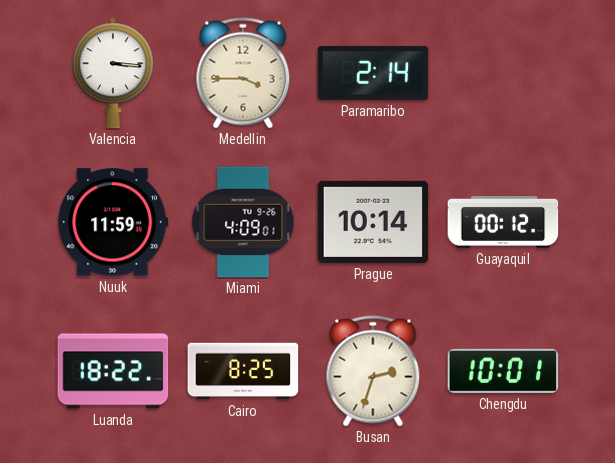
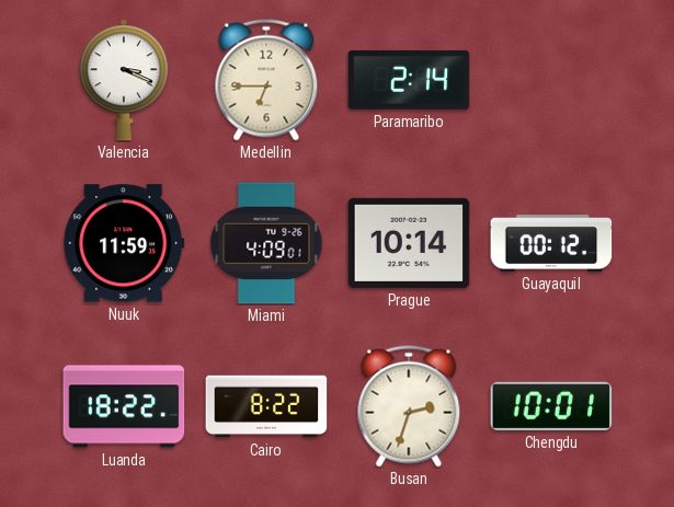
Valencia: 3:16 -> 3:19
Medellin: 3:45 -> 6:45
Cairo: 8:25 -> 8:22
